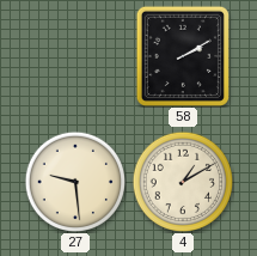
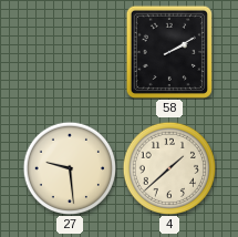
4: 1:10 -> 1:38
